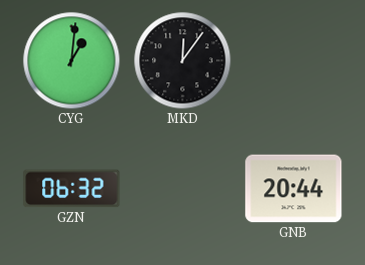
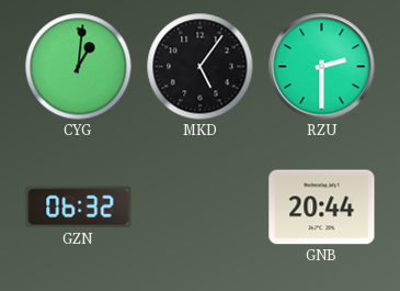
MKD: 12:06 -> 5:06
RZU: none -> 2:30
